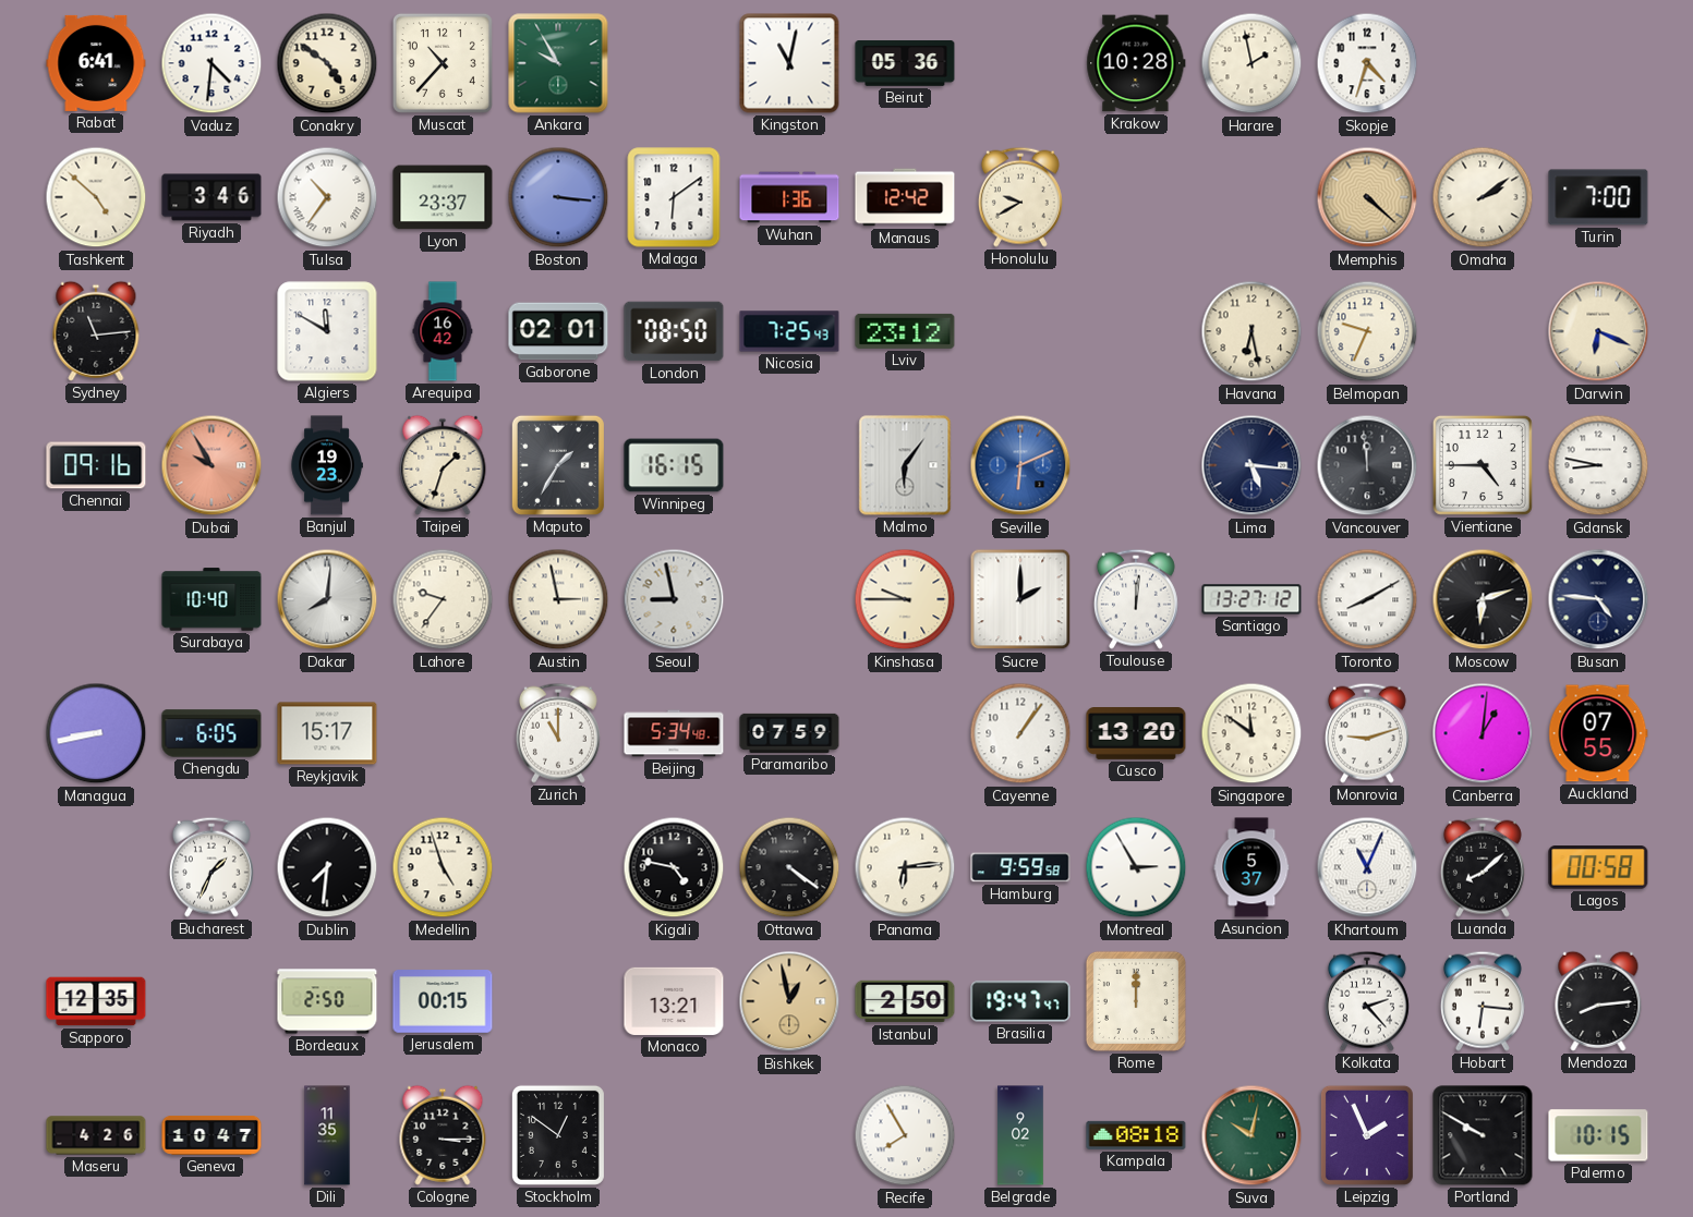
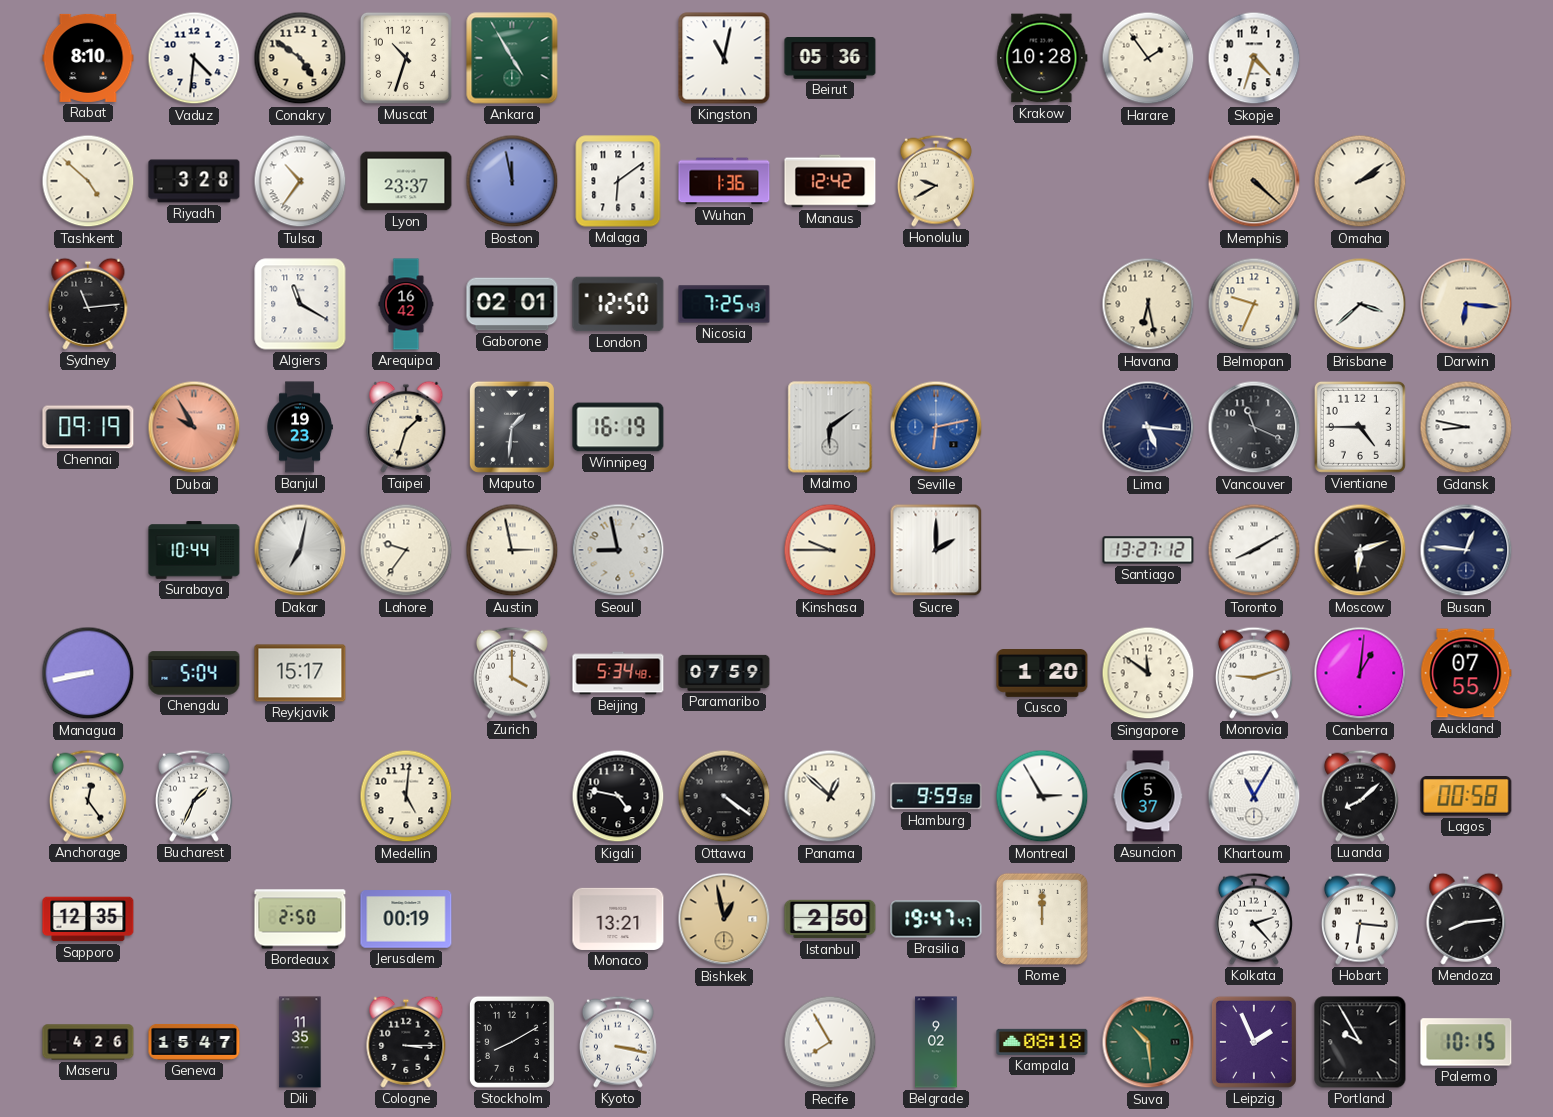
Rabat: 6:41 -> 8:10
Muscat: 10:37 -> 10:33
Ankara: 9:55 -> 4:55
Harare: 1:58 -> 1:54
Riyadh: 3:46 -> 3:28
Boston: 3:16 -> 11:58
Turin: 7:00 -> none
Algiers: 11:50 -> 11:20
London: 08:50 -> 12:50
Lviv: 23:12 -> none
Brisbane: none -> 3:38
Darwin: 6:19 -> 6:16
Chennai: 09:16 -> 09:19
Maputo: 1:35 -> 1:31
Winnipeg: 16:15 -> 16:19
Malmo: 6:06 -> 6:09
Seville: 6:11 -> 6:13
Vancouver: 11:59 -> 11:19
Surabaya: 10:40 -> 10:44
Dakar: 8:01 -> 7:02
Toulouse: 12:01 -> none
Busan: 4:46 -> 12:46
Chengdu: 6:05 -> 5:04
Zurich: 11:00 -> 4:00
Cayenne: 1:06 -> none
Cusco: 13:20 -> 1:20
Anchorage: none -> 12:24
Dublin: 7:31 -> none
Medellin: 4:57 -> 5:01
Panama: 6:14 -> 12:52
Khartoum: 11:04 -> 11:05
Jerusalem: 00:15 -> 00:19
Geneva: 10:47 -> 15:47
Stockholm: 12:51 -> 8:10
Kyoto: none -> 3:17
Suva: 10:02 -> 10:29
Portland: 9:50 -> 9:55
